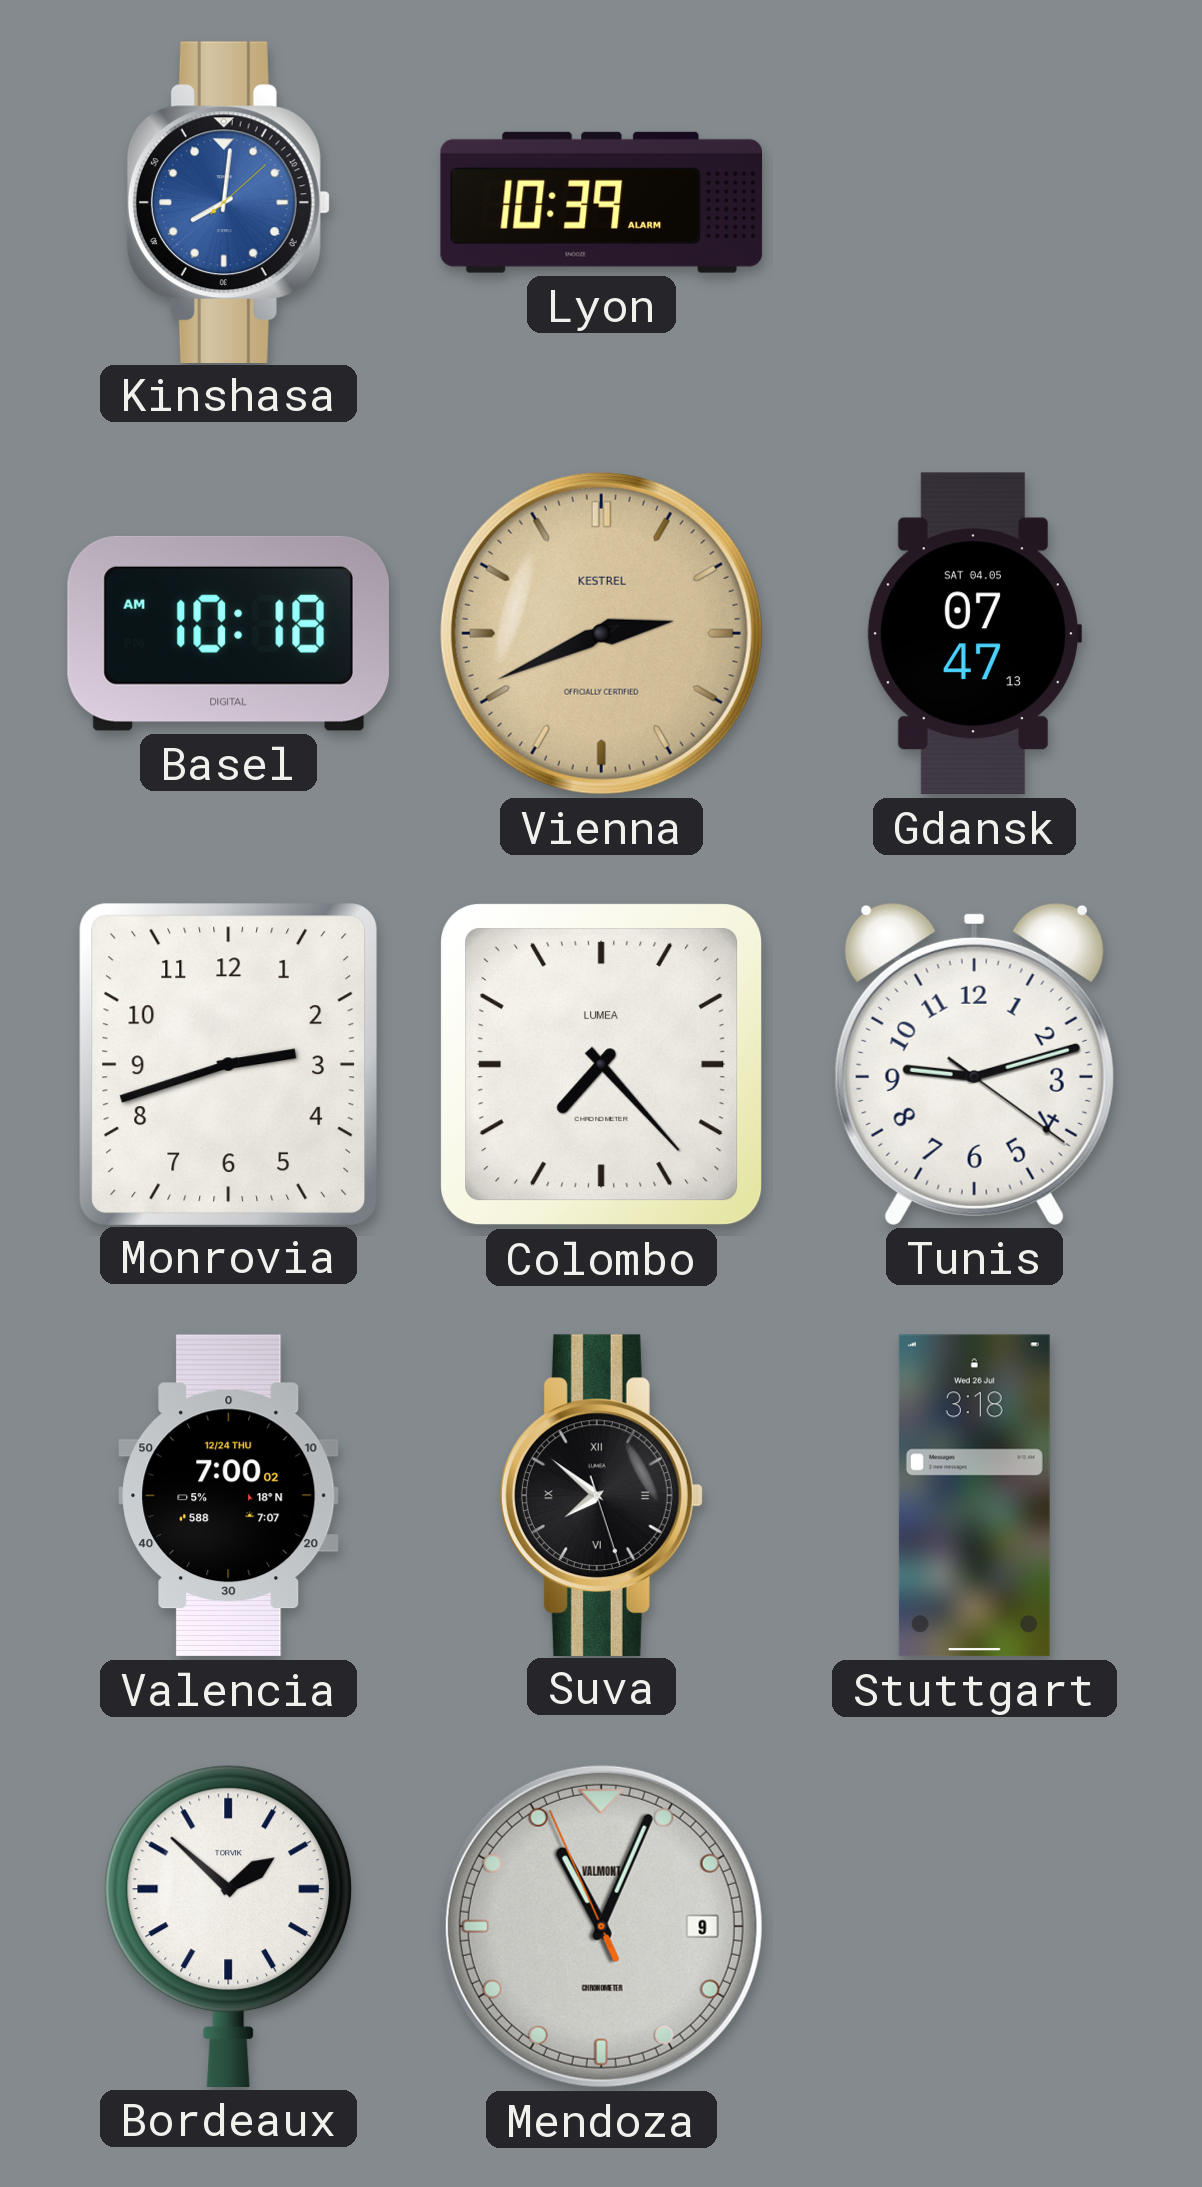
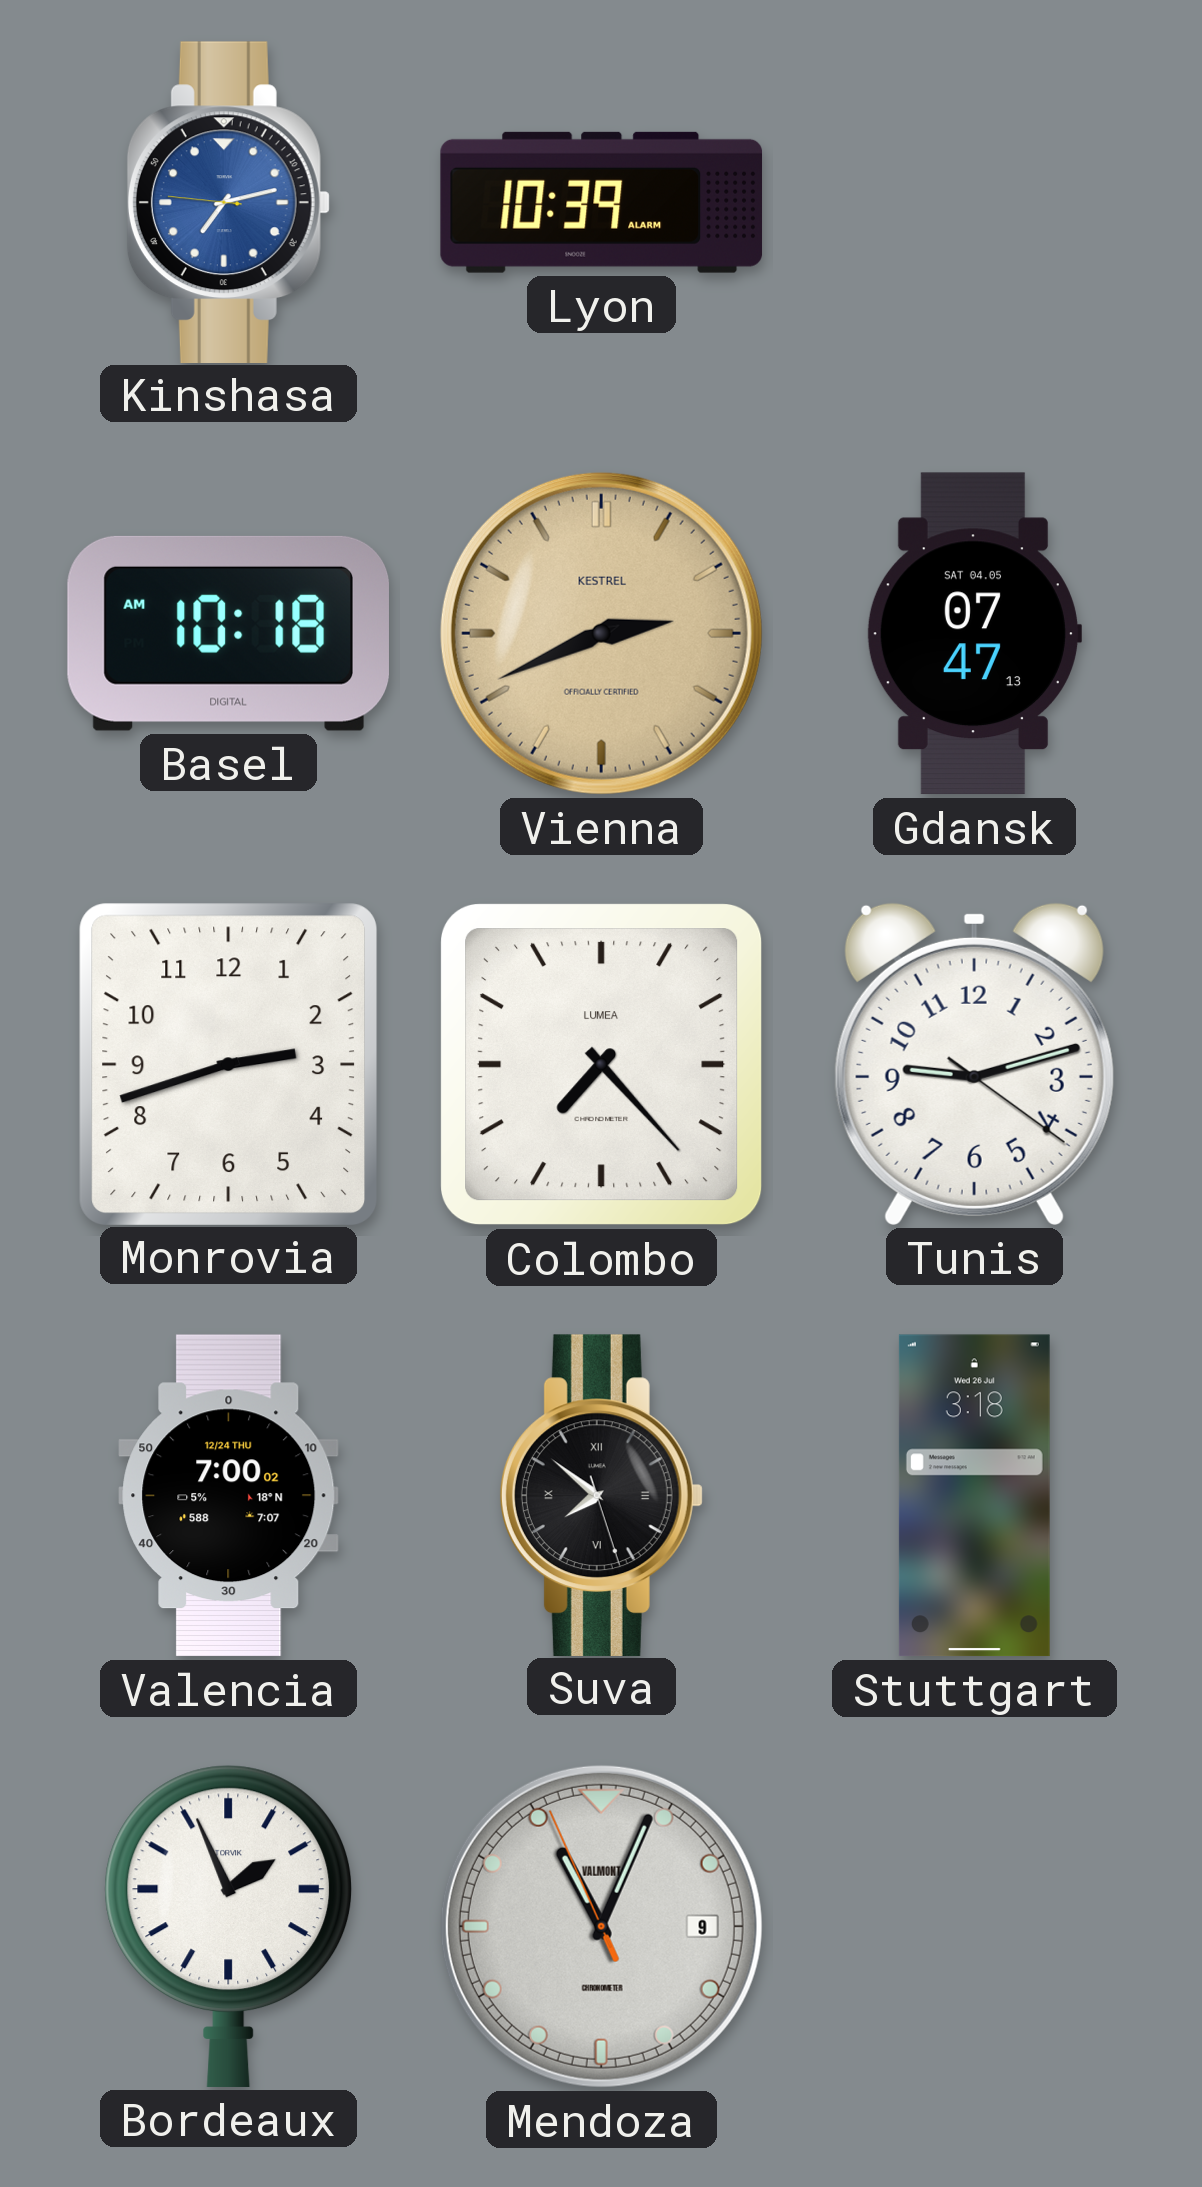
Kinshasa: 8:01 -> 7:12
Bordeaux: 1:52 -> 1:56
